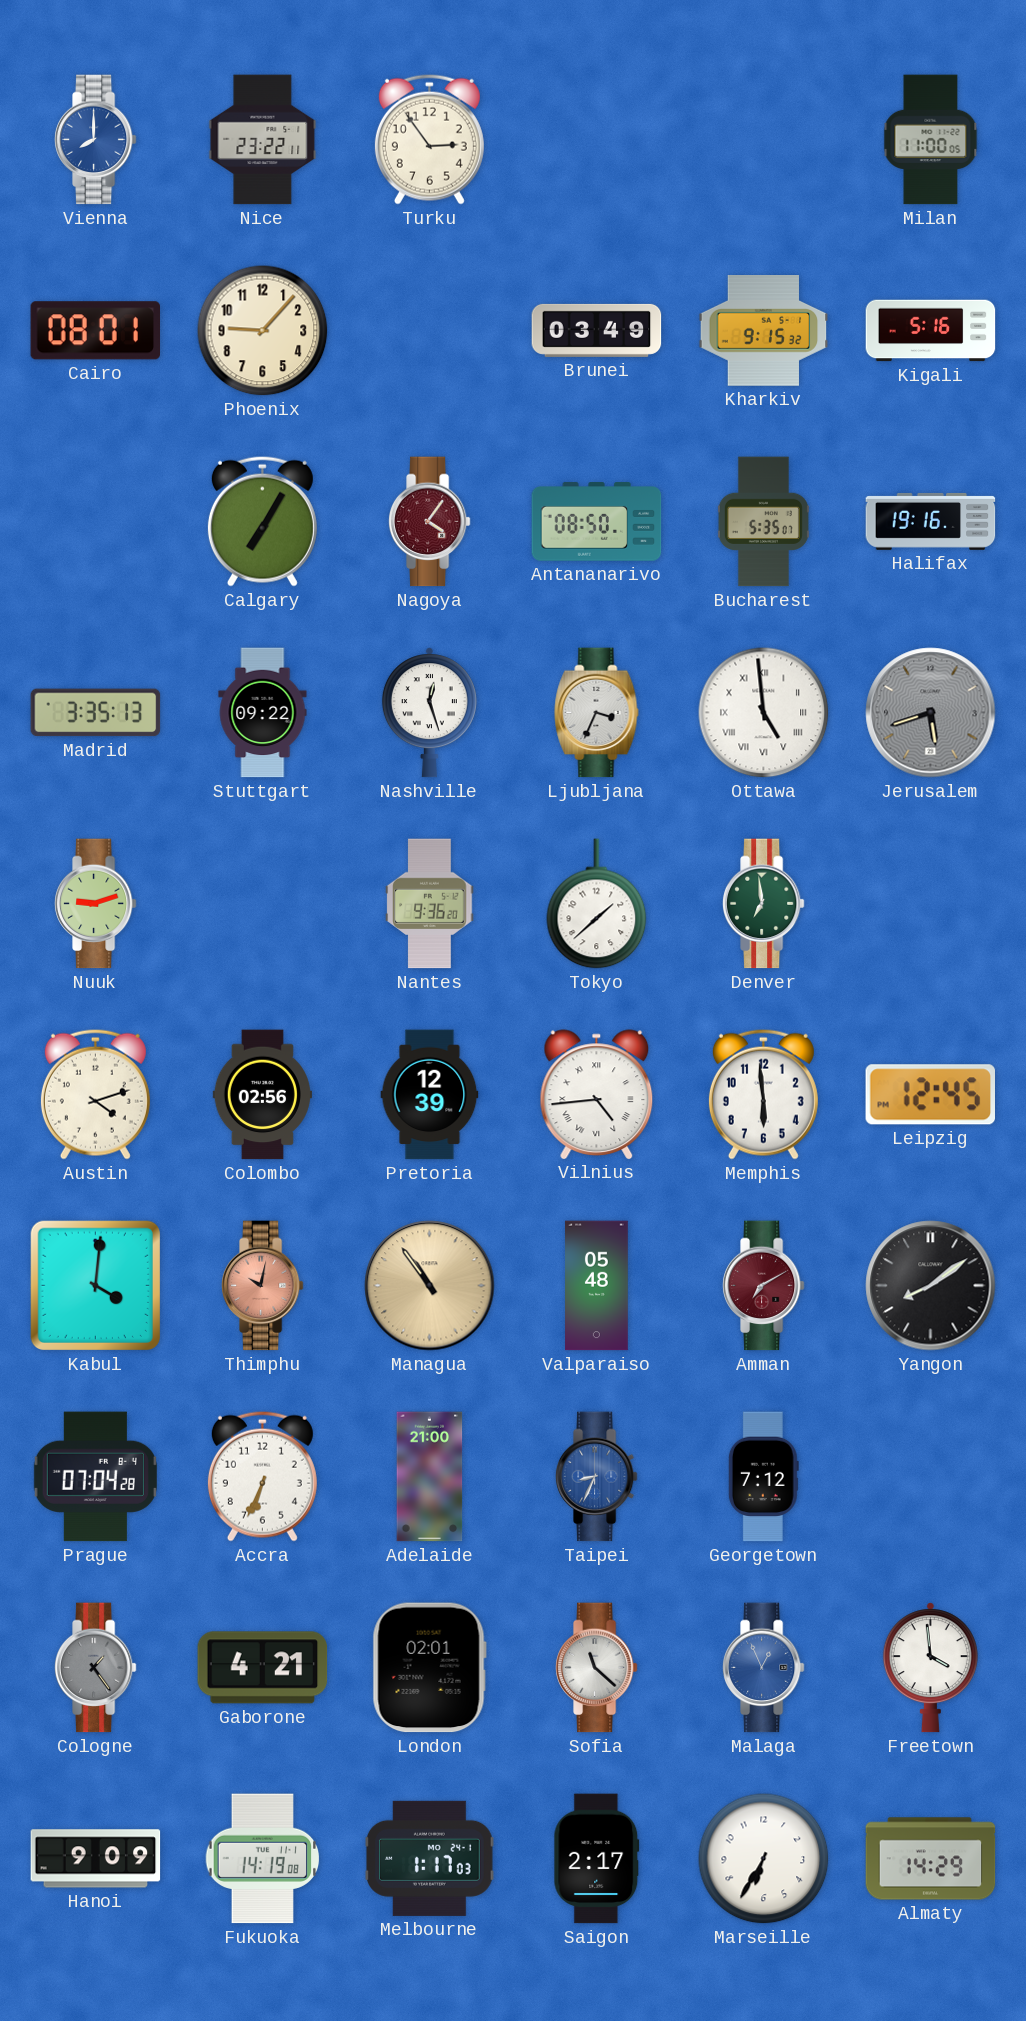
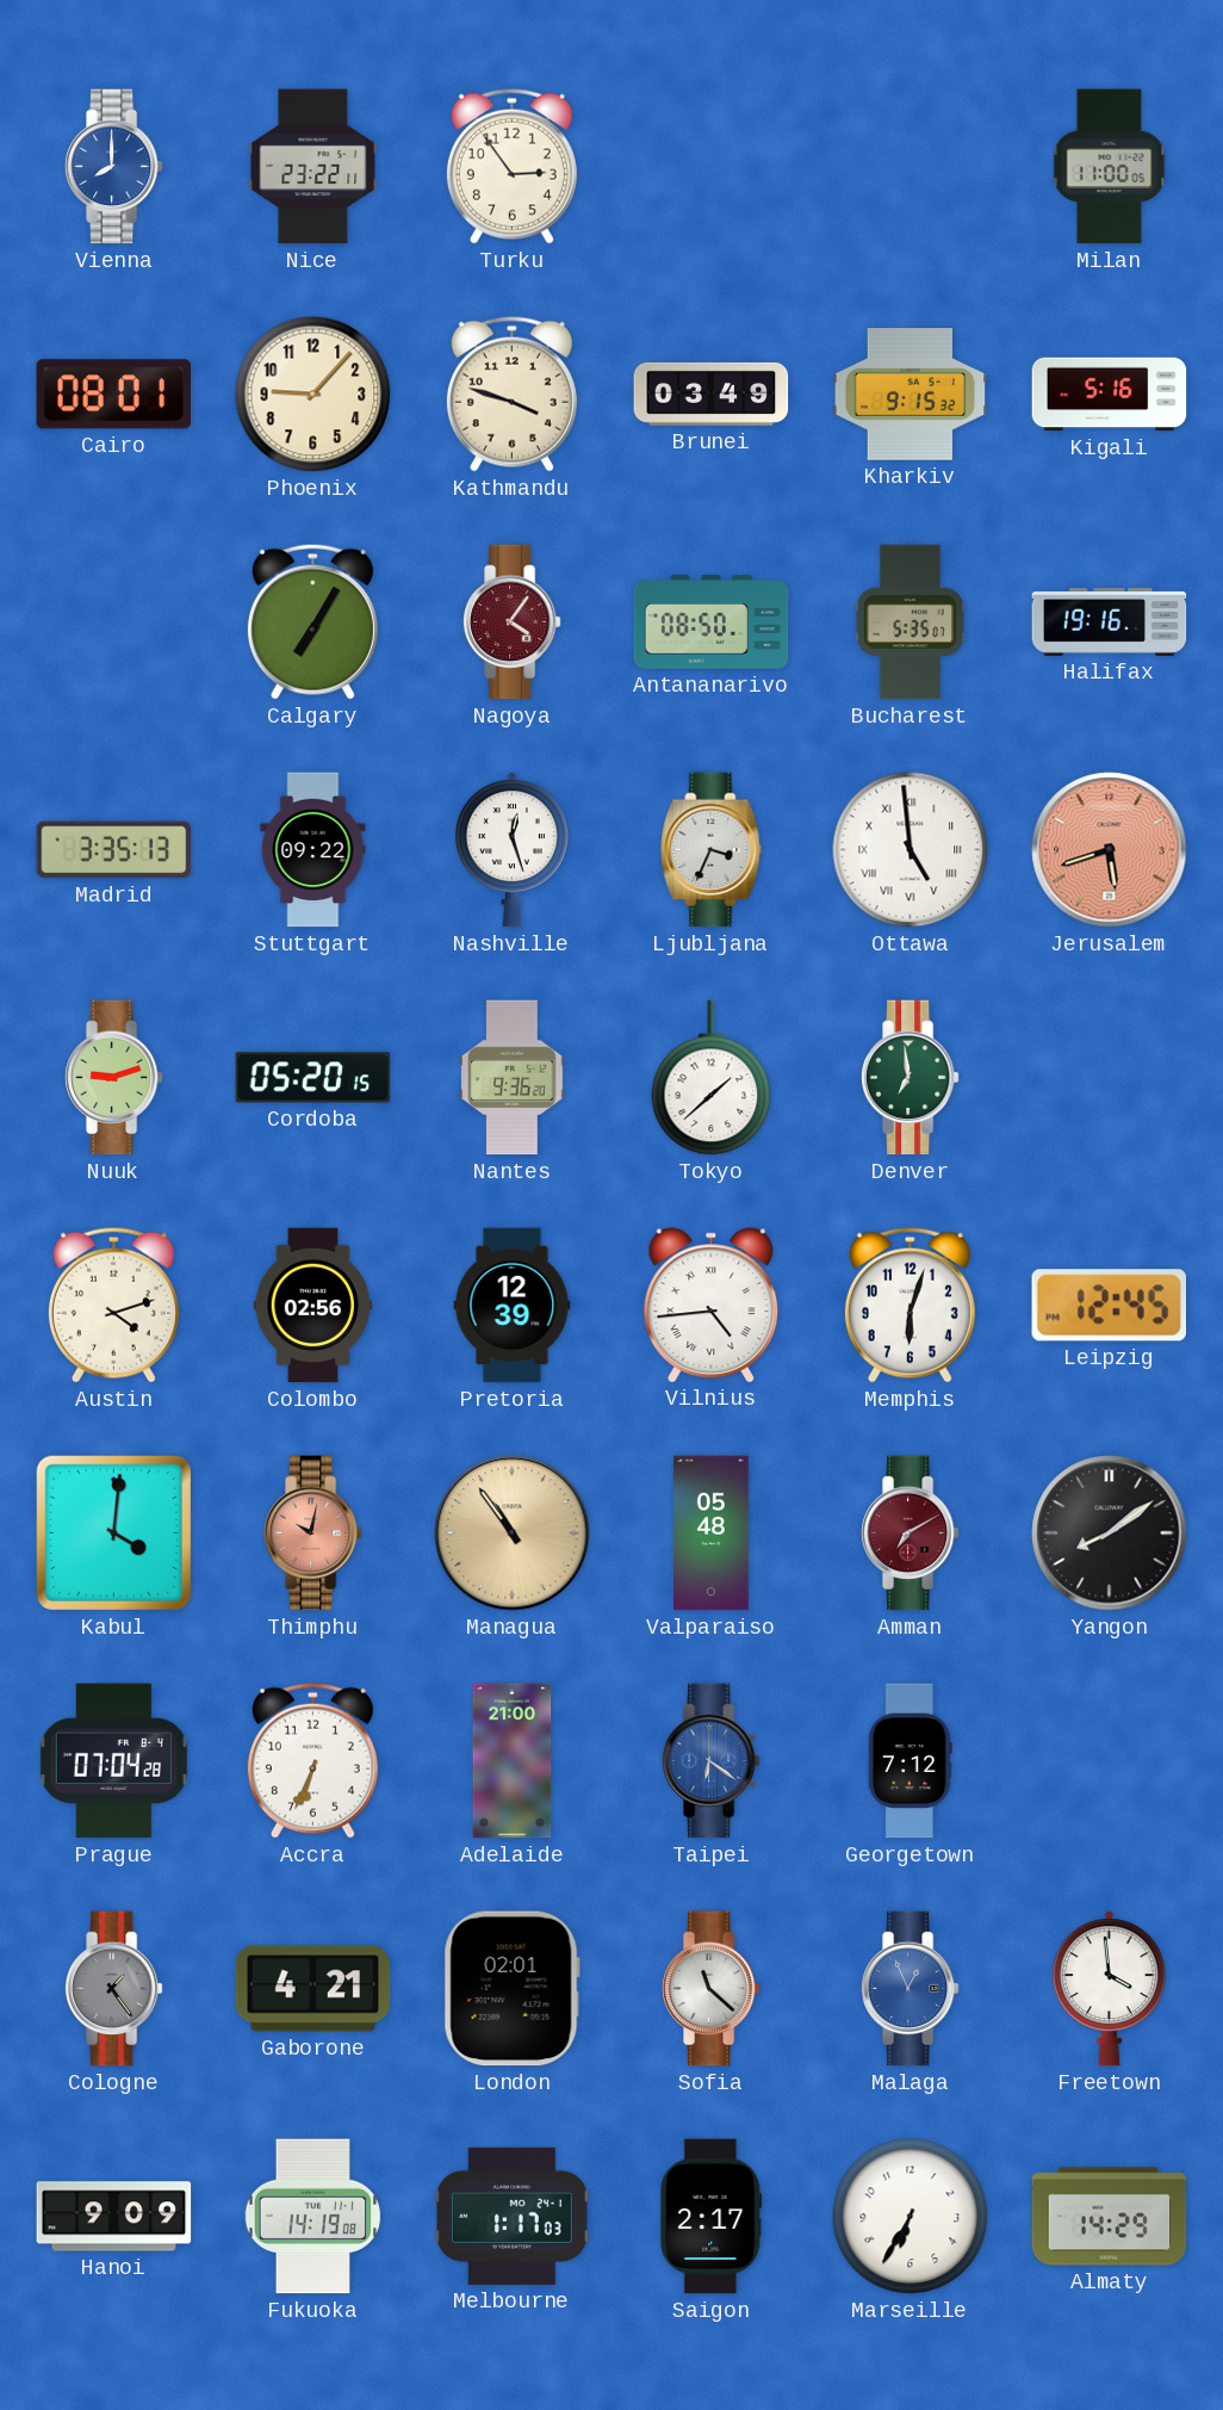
Kathmandu: none -> 3:48
Jerusalem dial: grey -> salmon
Cordoba: none -> 05:20
Memphis: 5:59 -> 6:03
Taipei: 8:34 -> 6:21
